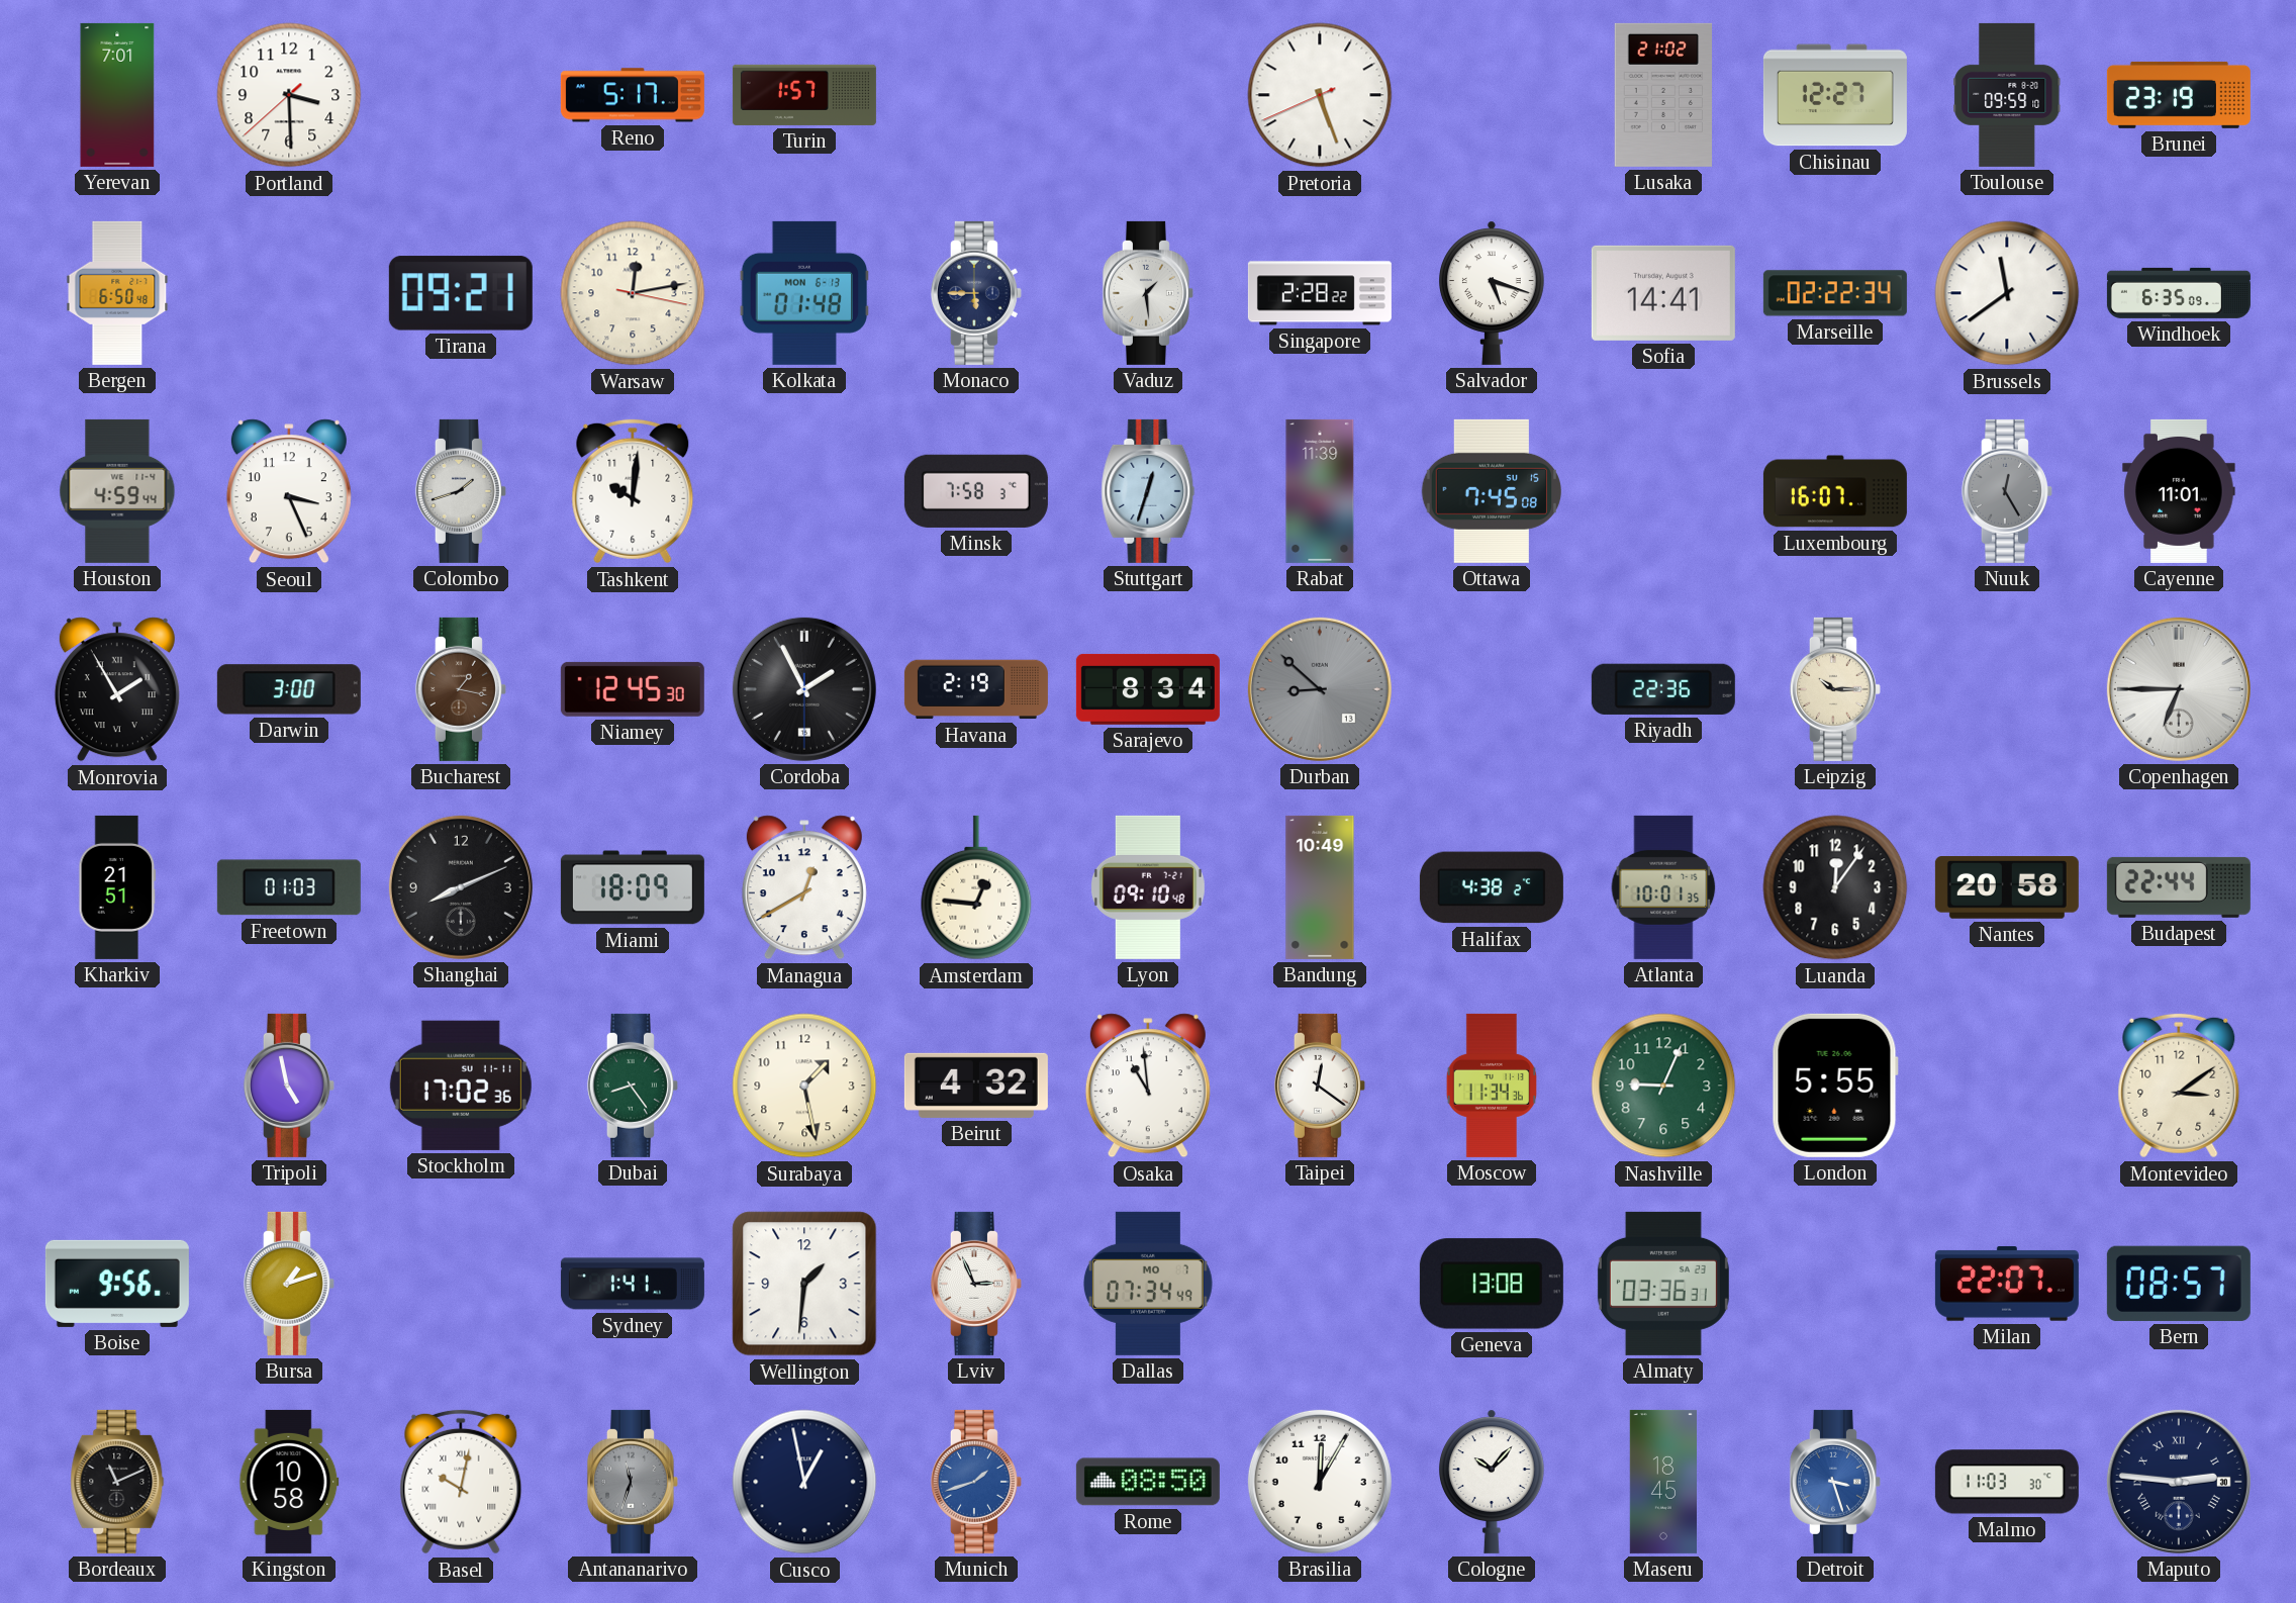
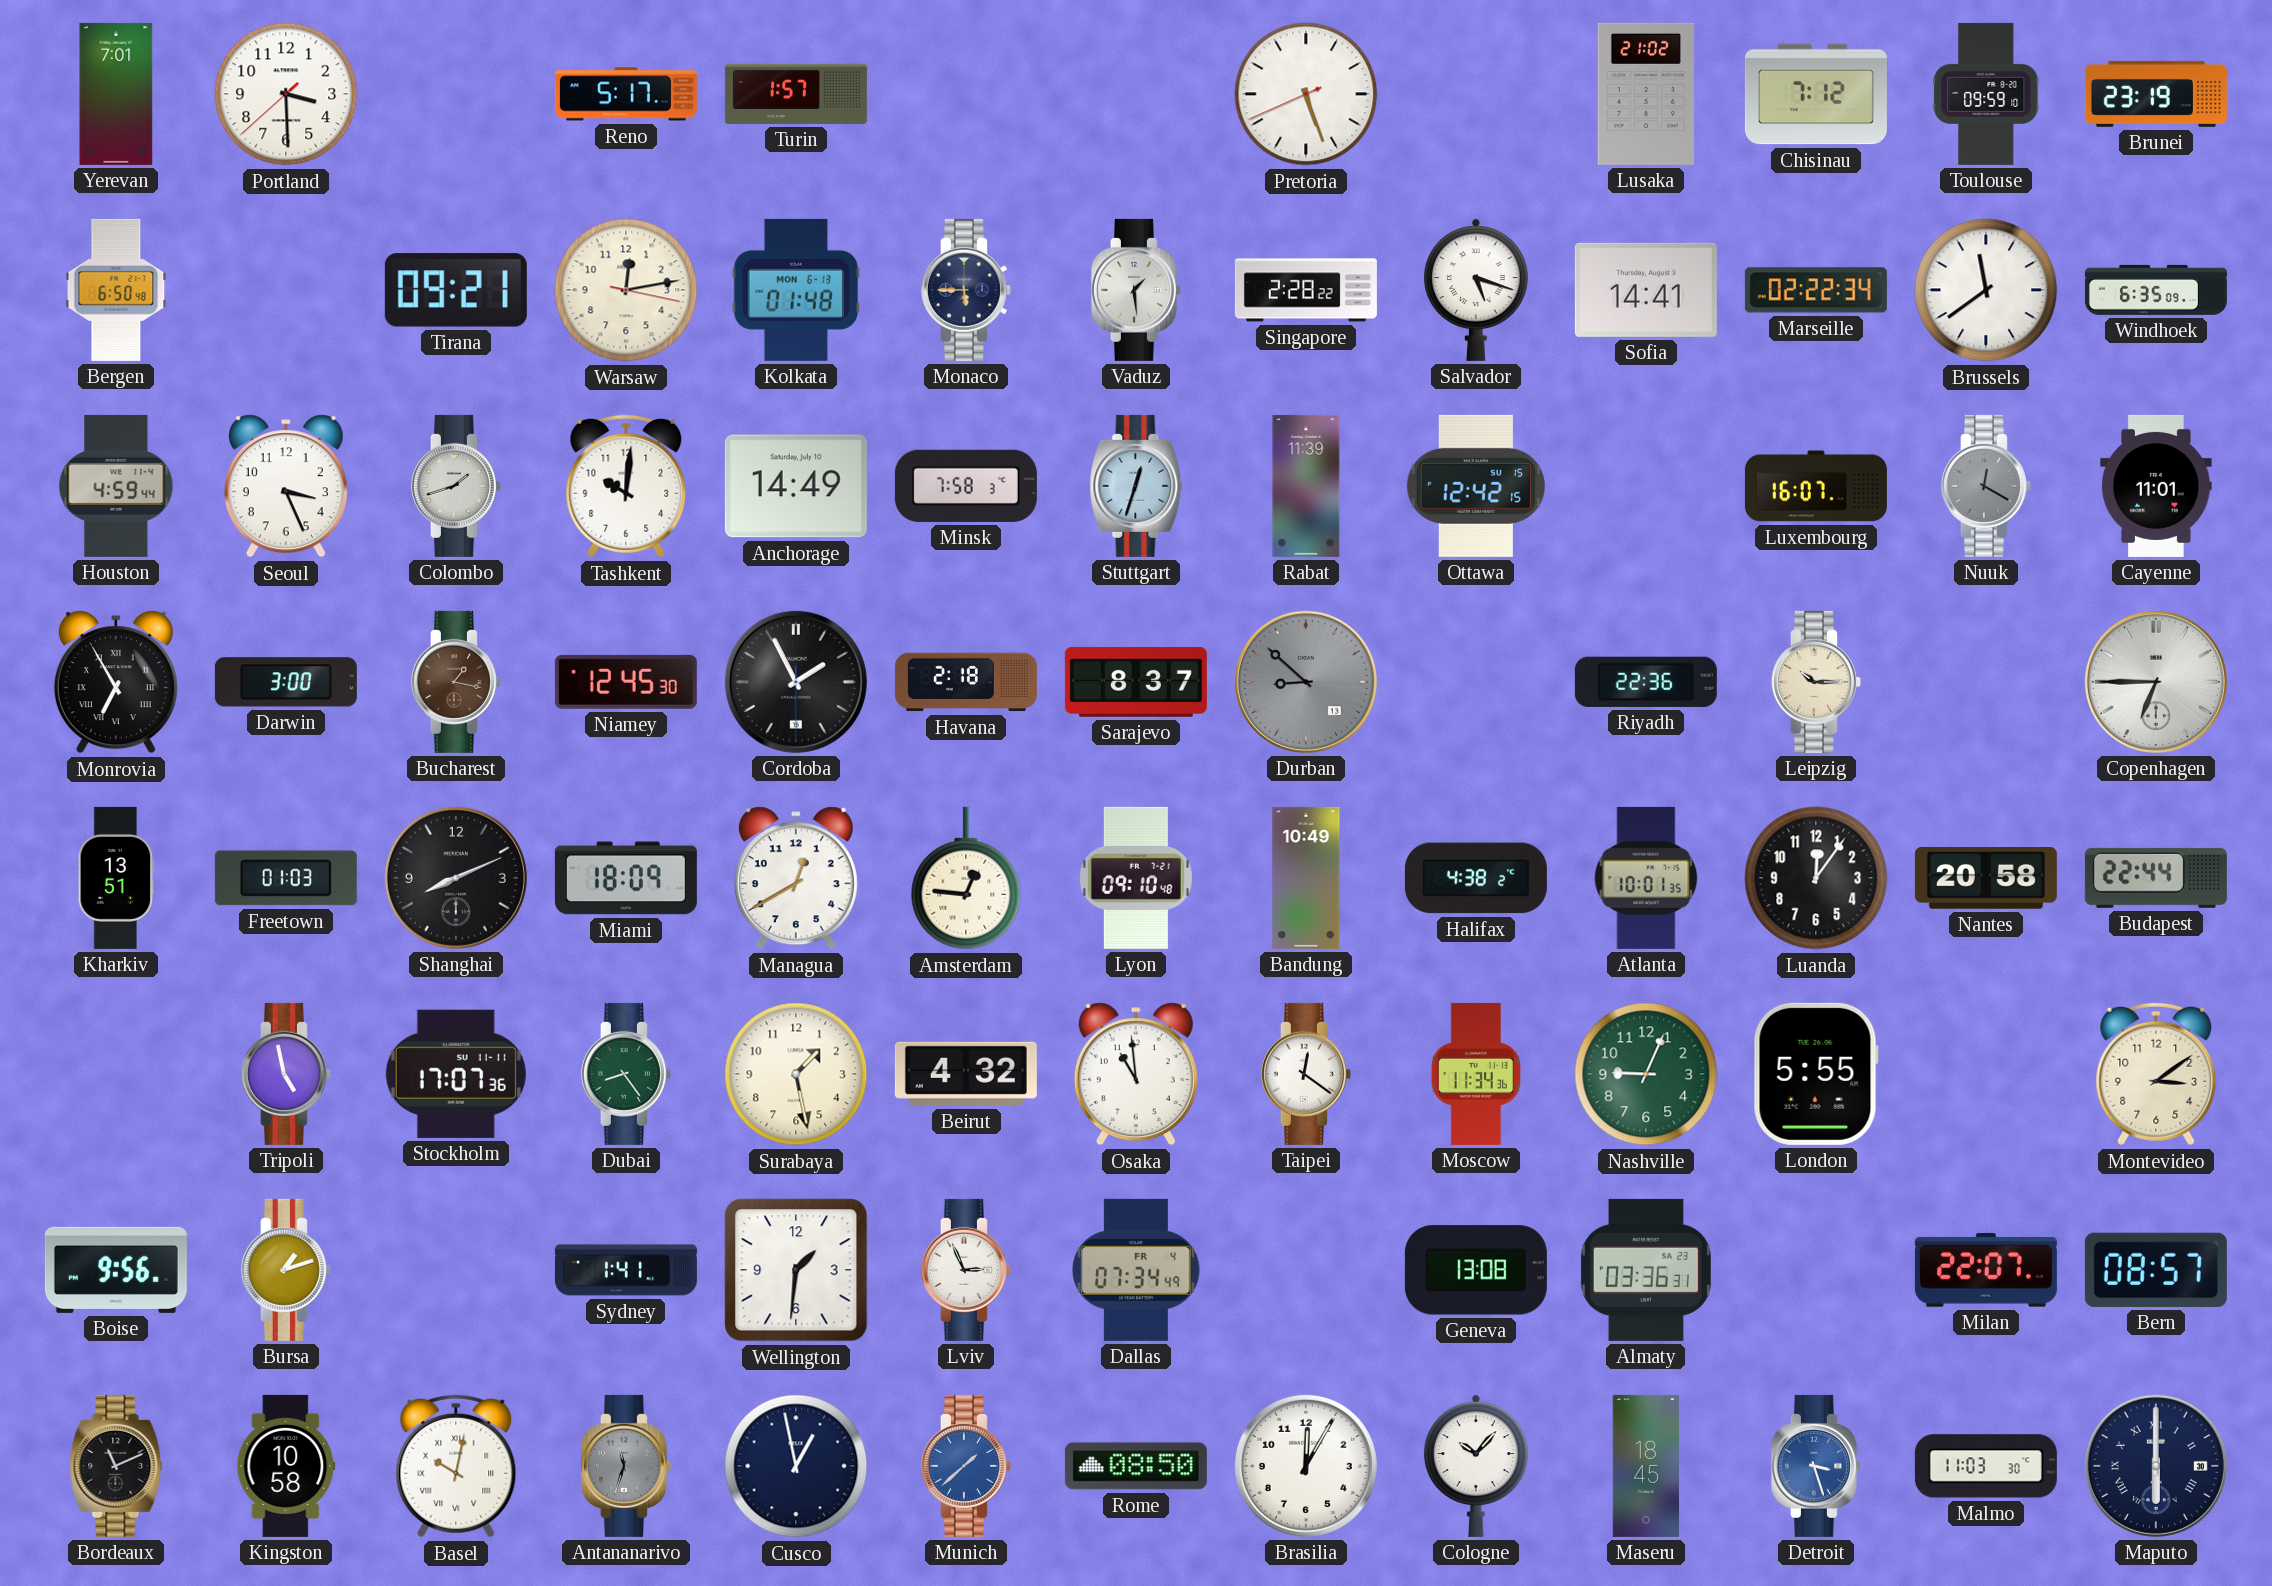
Chisinau: 12:27 -> 7:12
Anchorage: none -> 14:49
Ottawa: 7:45 -> 12:42
Nuuk: 12:25 -> 12:20
Monrovia: 1:55 -> 6:55
Havana: 2:19 -> 2:18
Sarajevo: 8:34 -> 8:37
Kharkiv: 21:51 -> 13:51
Stockholm: 17:02 -> 17:07
Dallas date: MO 7 -> FR 4
Munich: 1:42 -> 1:38
Maputo: 2:46 -> 6:00
